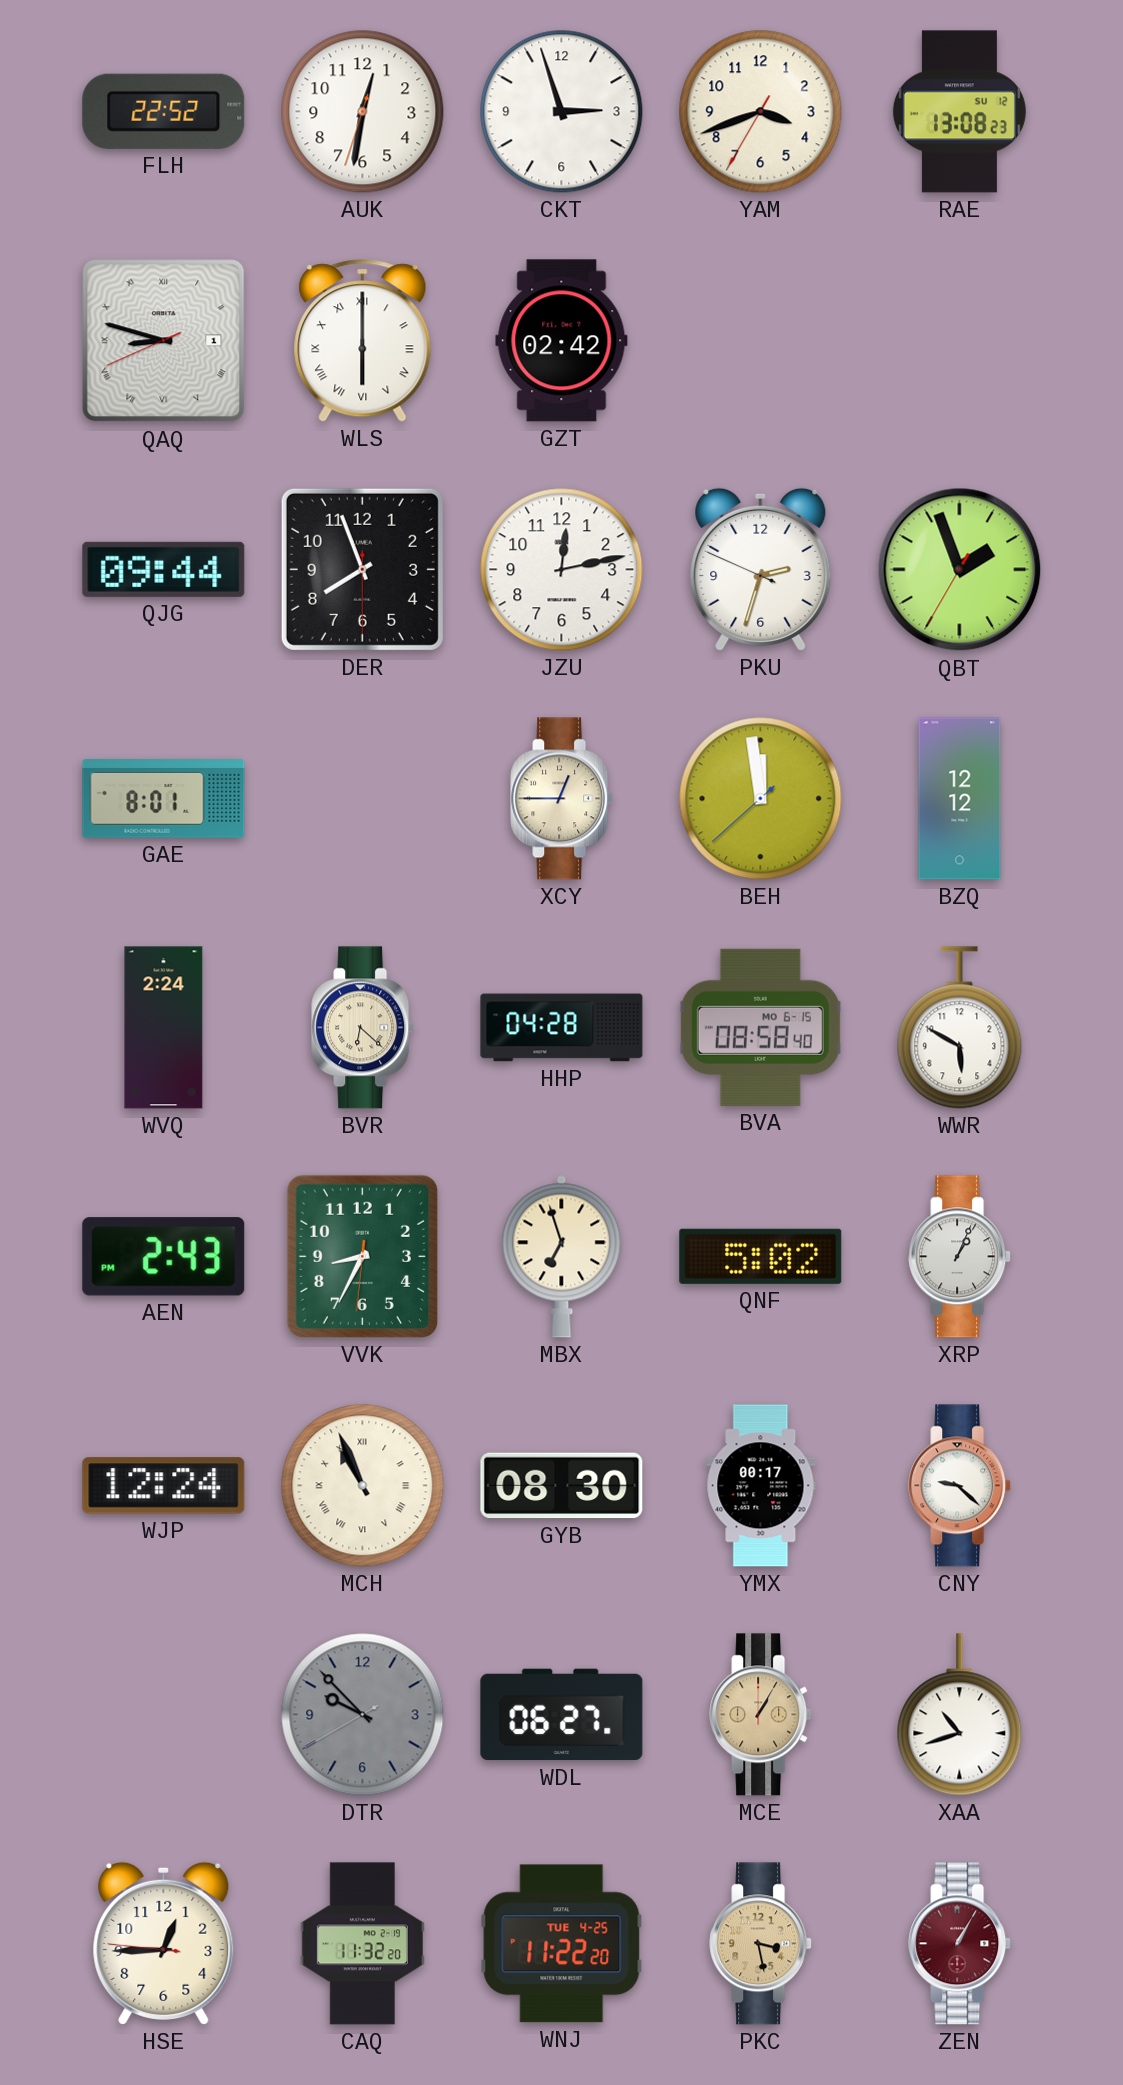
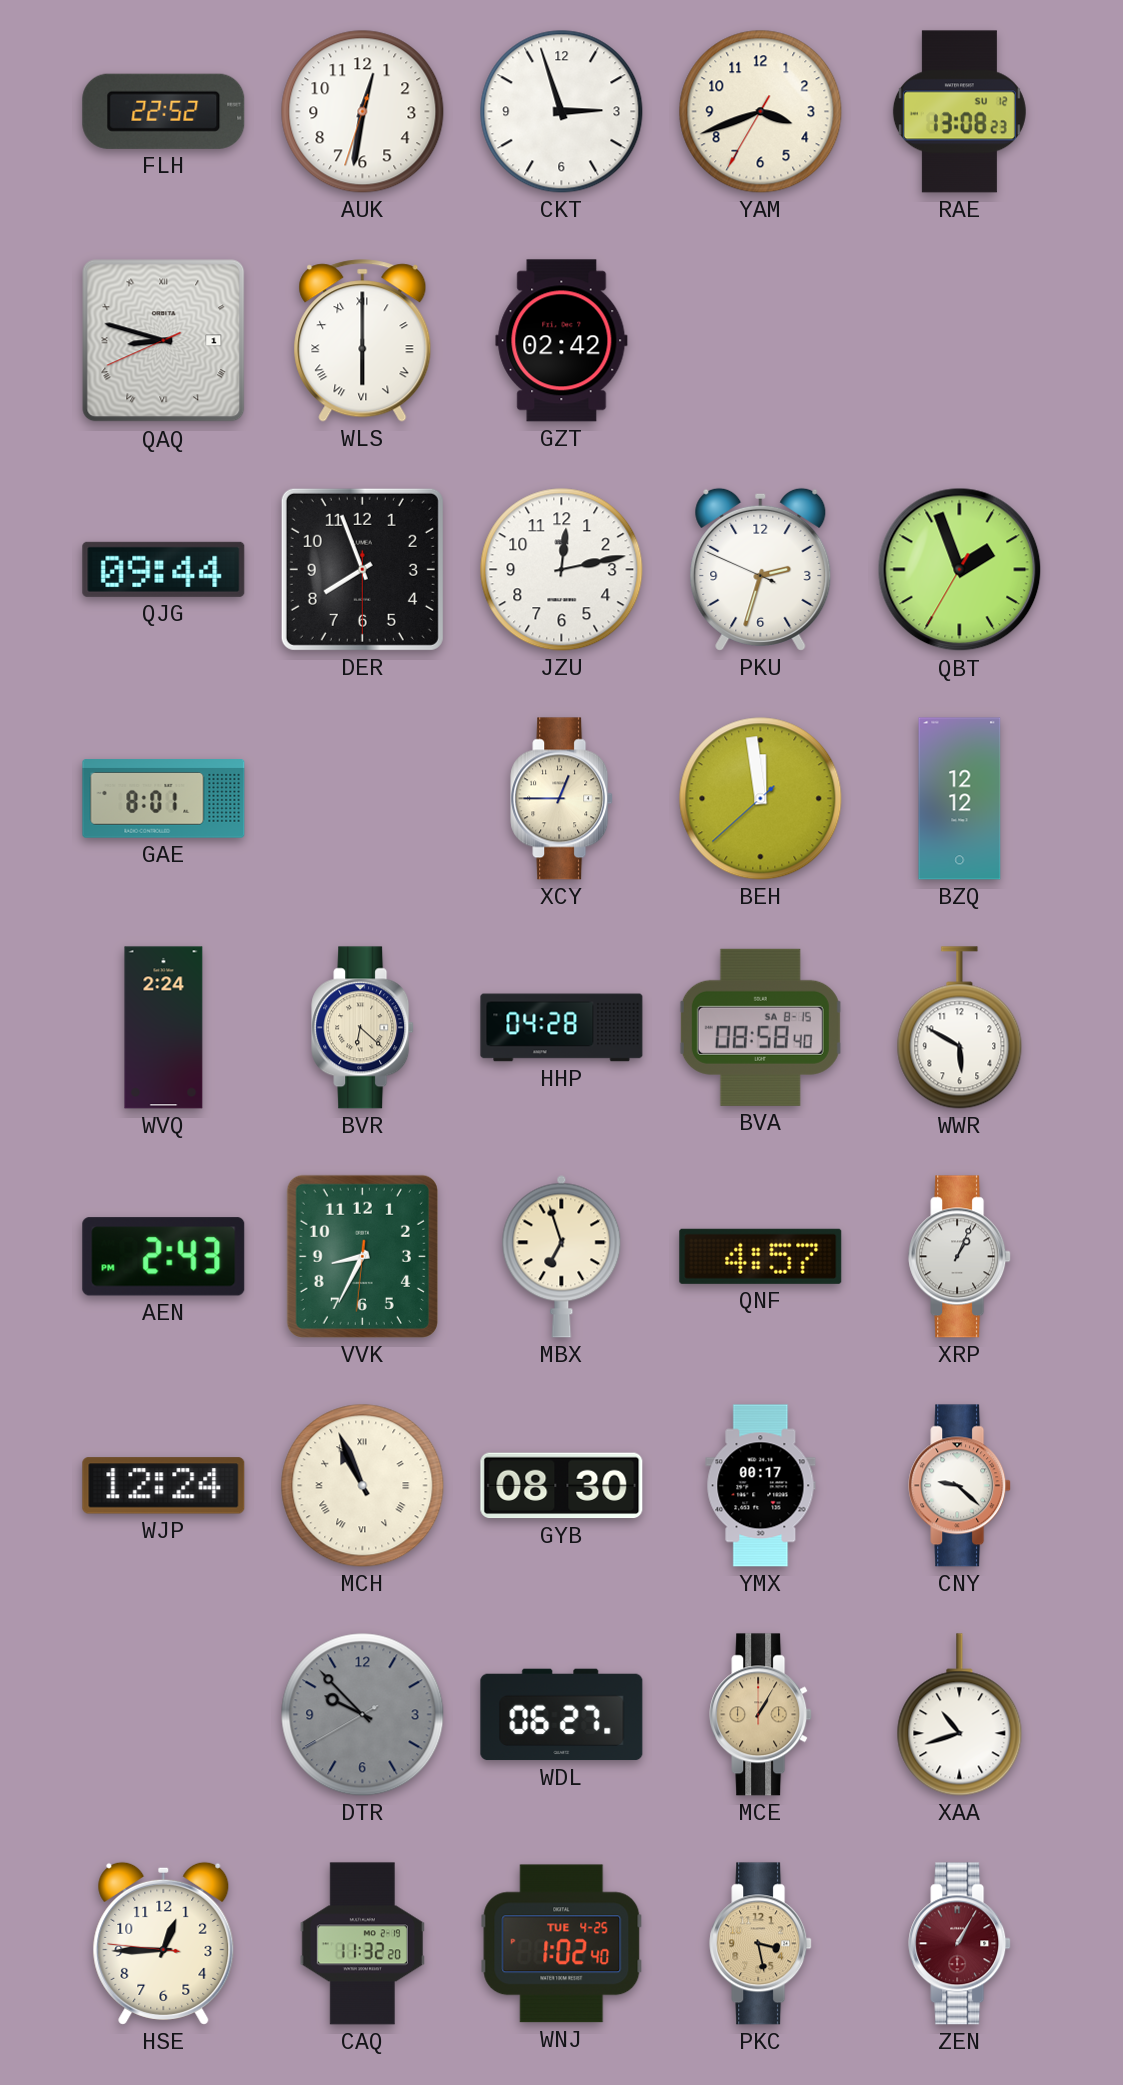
BVA date: MO 6-15 -> SA 8-15
QNF: 5:02 -> 4:57
WNJ: 11:22 -> 1:02
